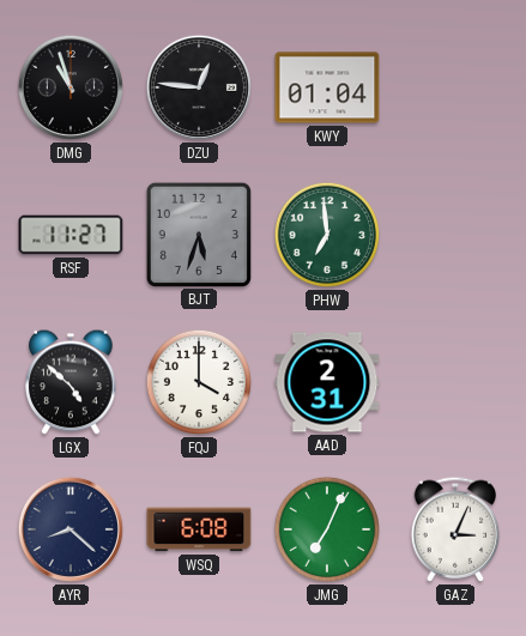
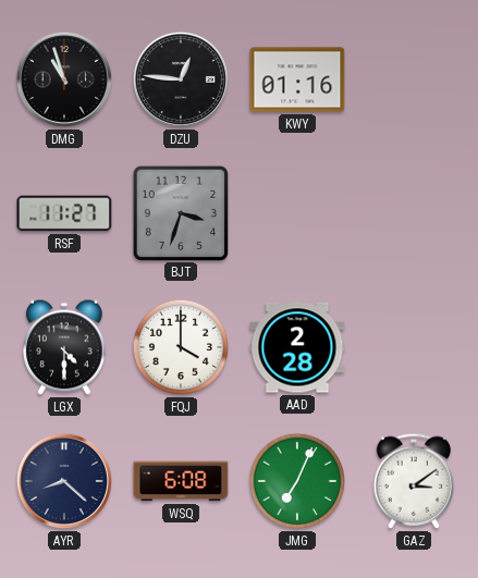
KWY: 01:04 -> 01:16
BJT: 5:33 -> 3:33
PHW: 6:59 -> none
LGX: 4:52 -> 4:30
AAD: 2:31 -> 2:28
GAZ: 3:04 -> 3:09
